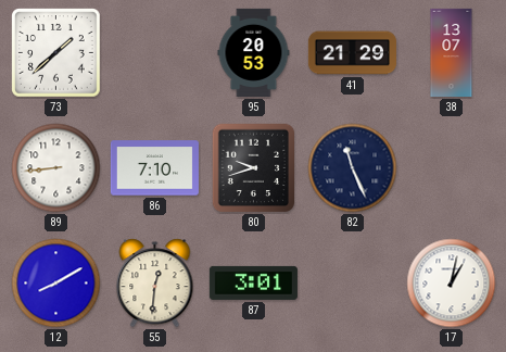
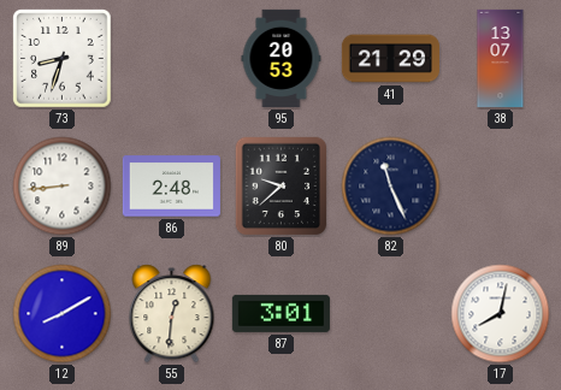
73: 1:38 -> 8:33
86: 7:10 -> 2:48
80: 9:42 -> 9:38
17: 1:02 -> 8:02
